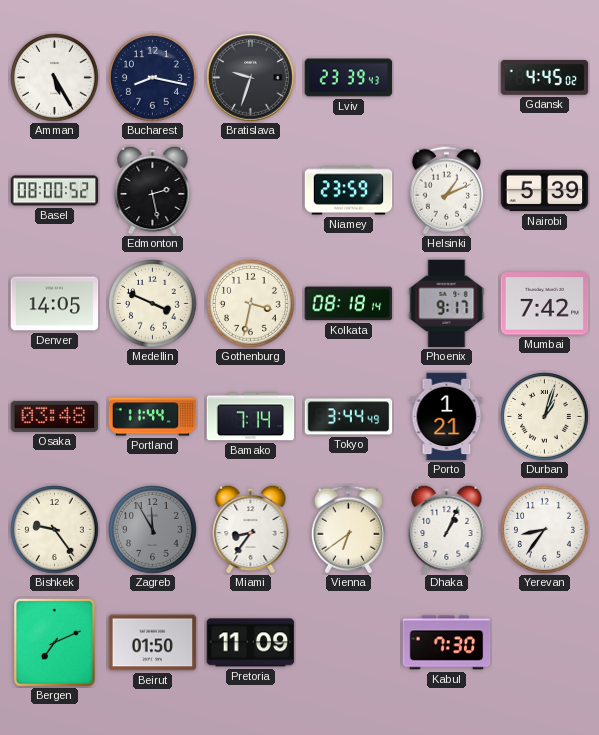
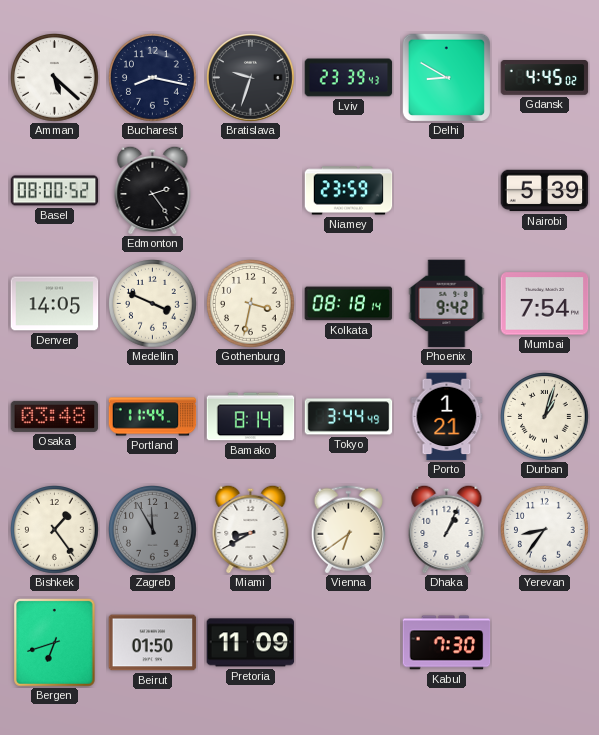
Amman: 5:25 -> 5:22
Delhi: none -> 8:50
Edmonton: 2:28 -> 2:24
Helsinki: 1:11 -> none
Phoenix: 9:17 -> 9:42
Mumbai: 7:42 -> 7:54
Bamako: 7:14 -> 8:14
Bishkek: 9:24 -> 1:24
Miami: 8:36 -> 8:40
Bergen: 7:11 -> 6:42
